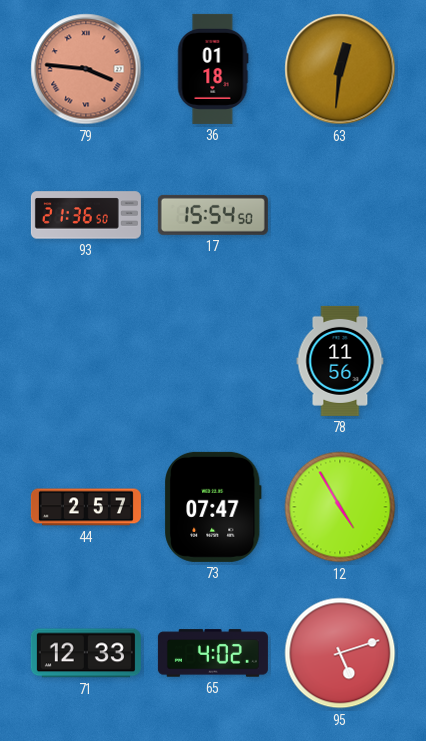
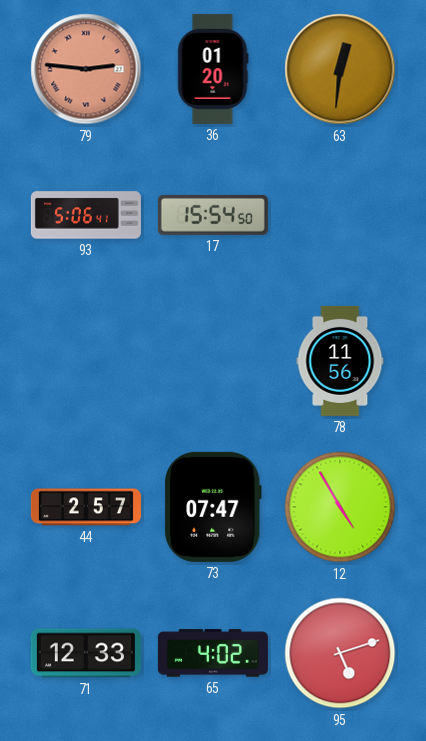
79: 3:46 -> 2:46
36: 01:18 -> 01:20
93: 21:36 -> 5:06
